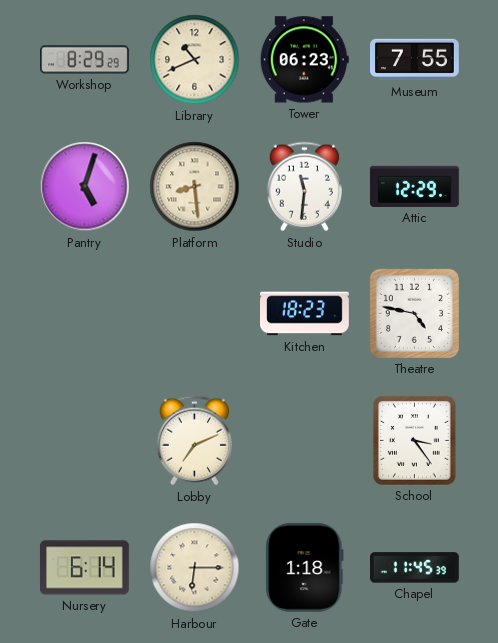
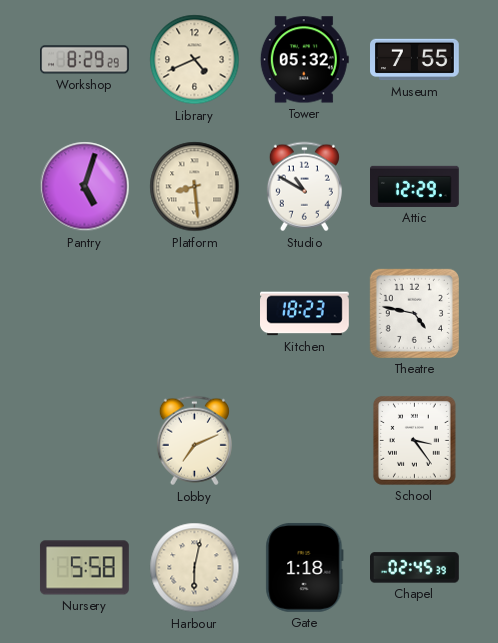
Library: 10:41 -> 4:41
Tower: 06:23 -> 05:32
Studio: 11:31 -> 10:50
Nursery: 6:14 -> 5:58
Harbour: 6:15 -> 6:02
Chapel: 11:45 -> 02:45
